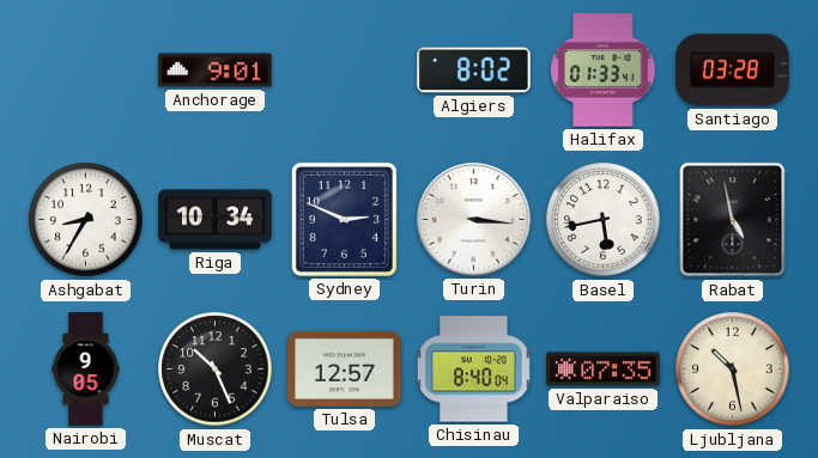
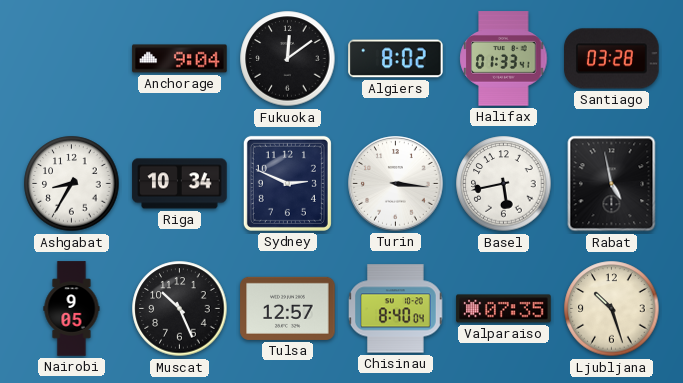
Anchorage: 9:01 -> 9:04
Fukuoka: none -> 12:09
Ljubljana: 10:28 -> 10:27
